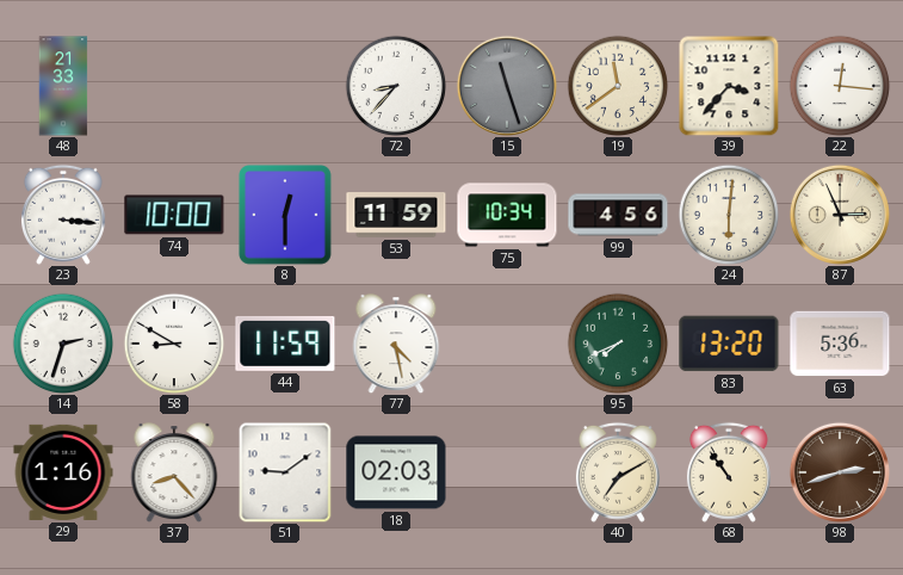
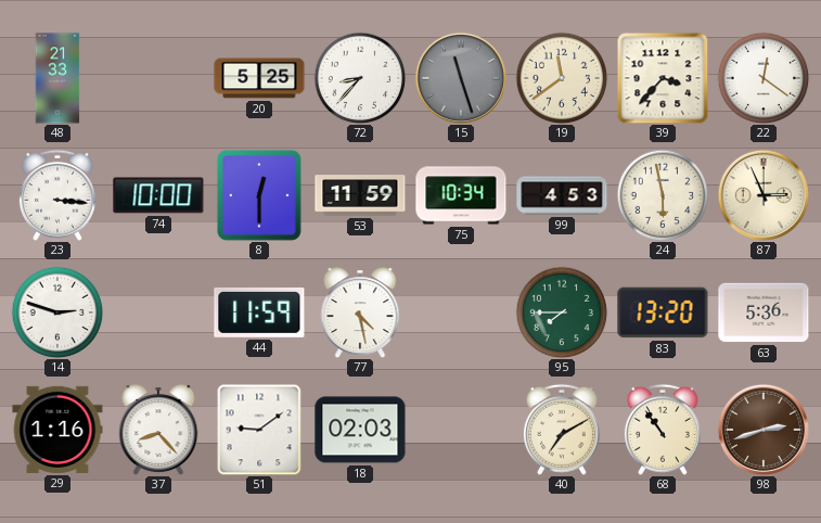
20: none -> 5:25
22: 12:16 -> 12:21
99: 4:56 -> 4:53
24: 6:01 -> 5:58
14: 2:33 -> 2:48
58: 8:50 -> none
95: 7:41 -> 7:45
